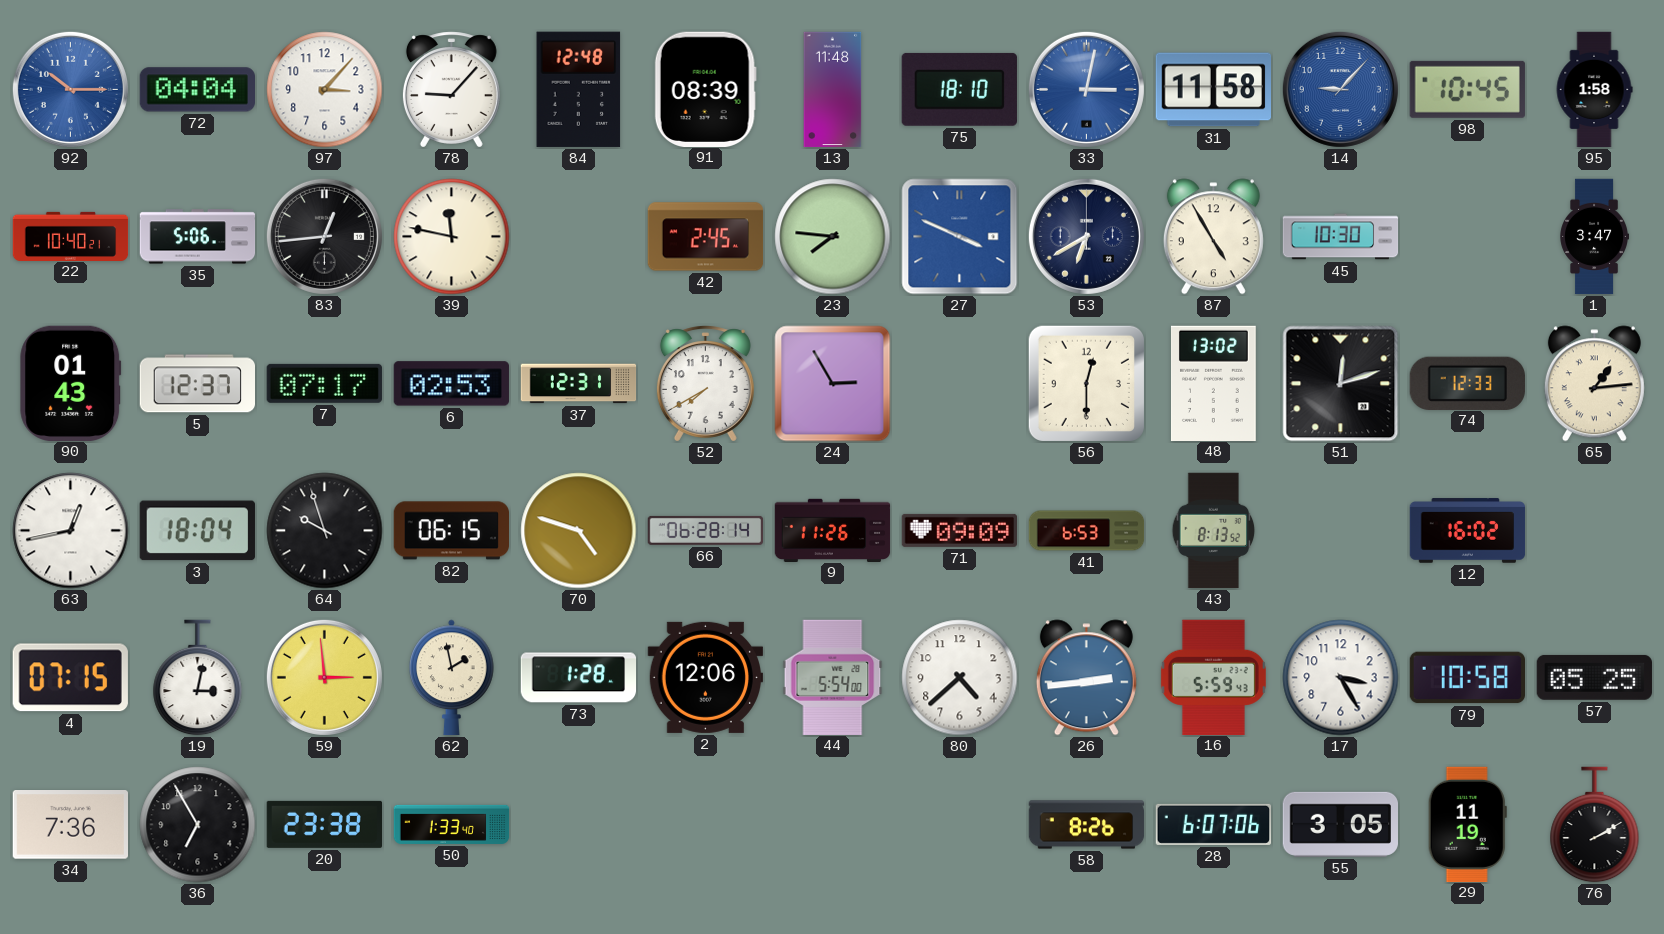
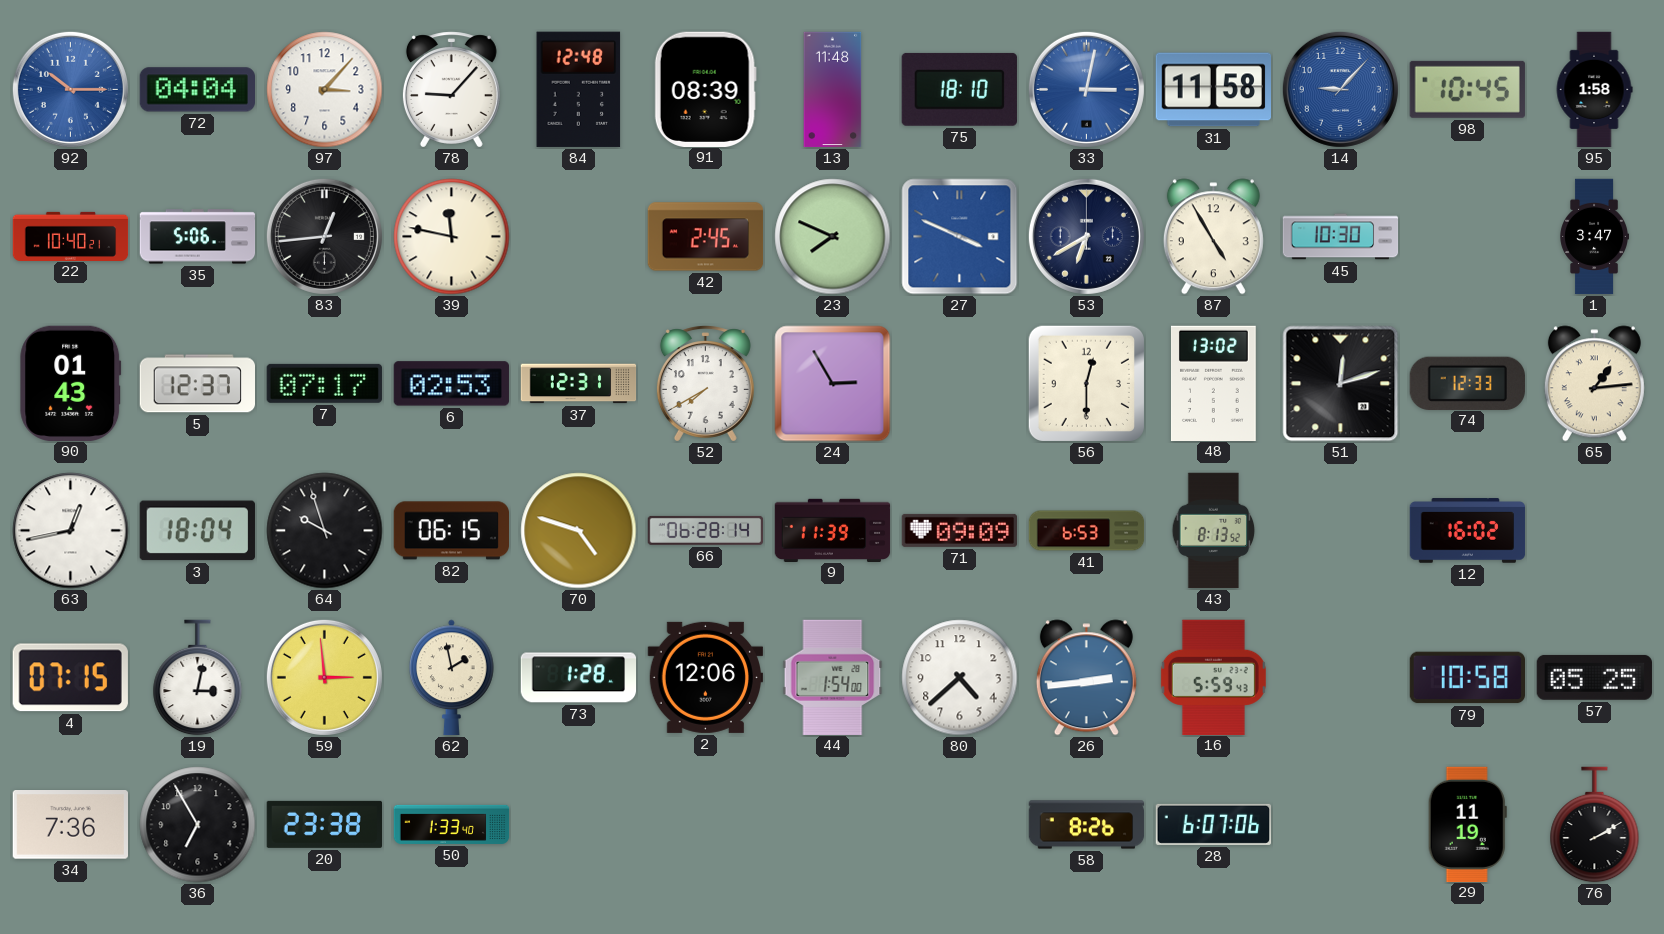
23: 7:46 -> 7:49
9: 11:26 -> 11:39
44: 5:54 -> 1:54
17: 3:25 -> none
55: 3:05 -> none
